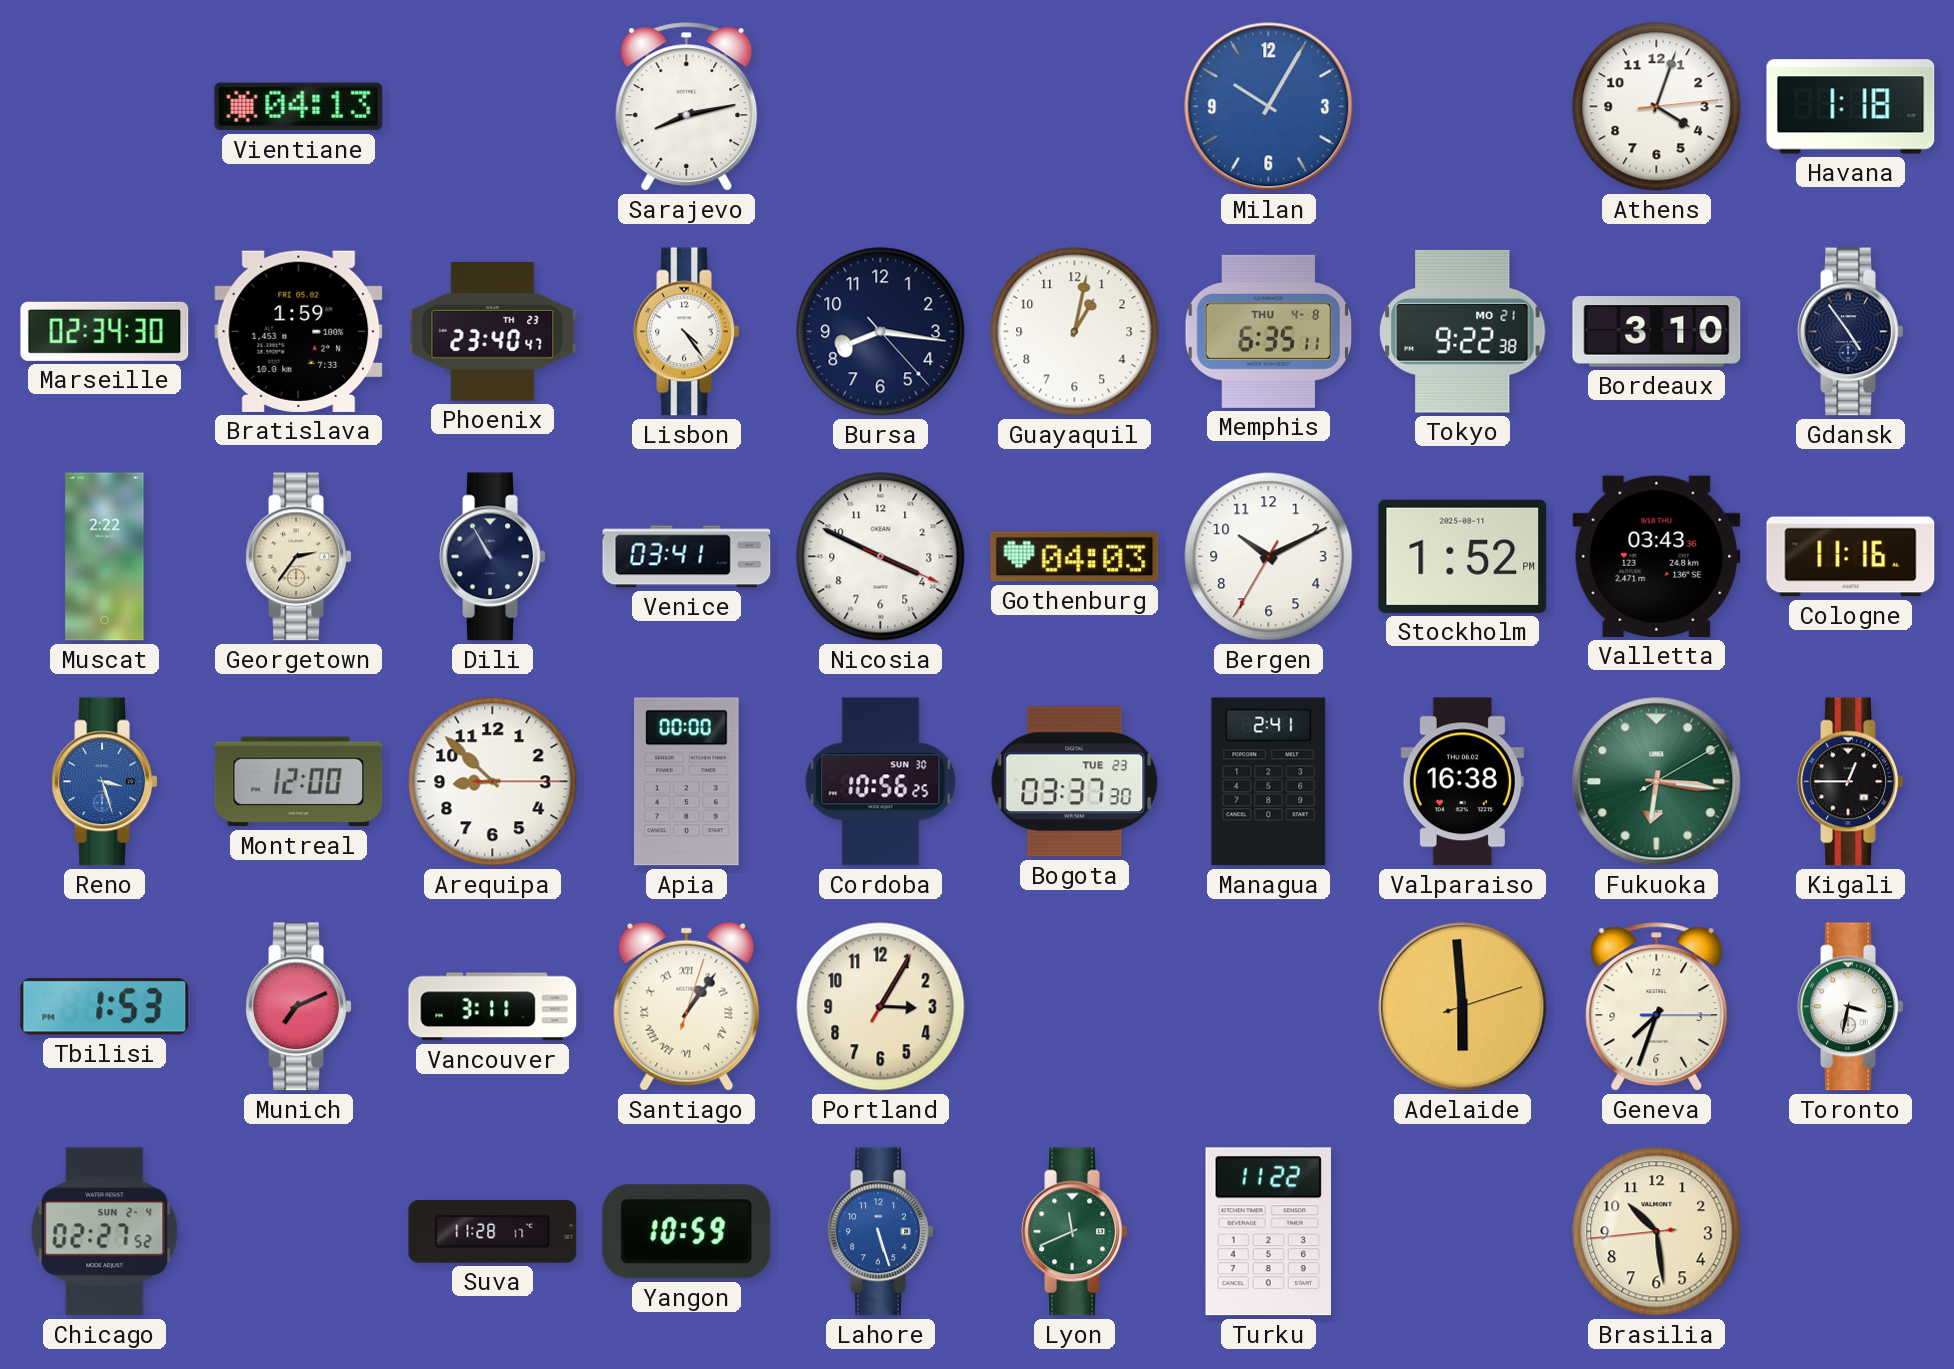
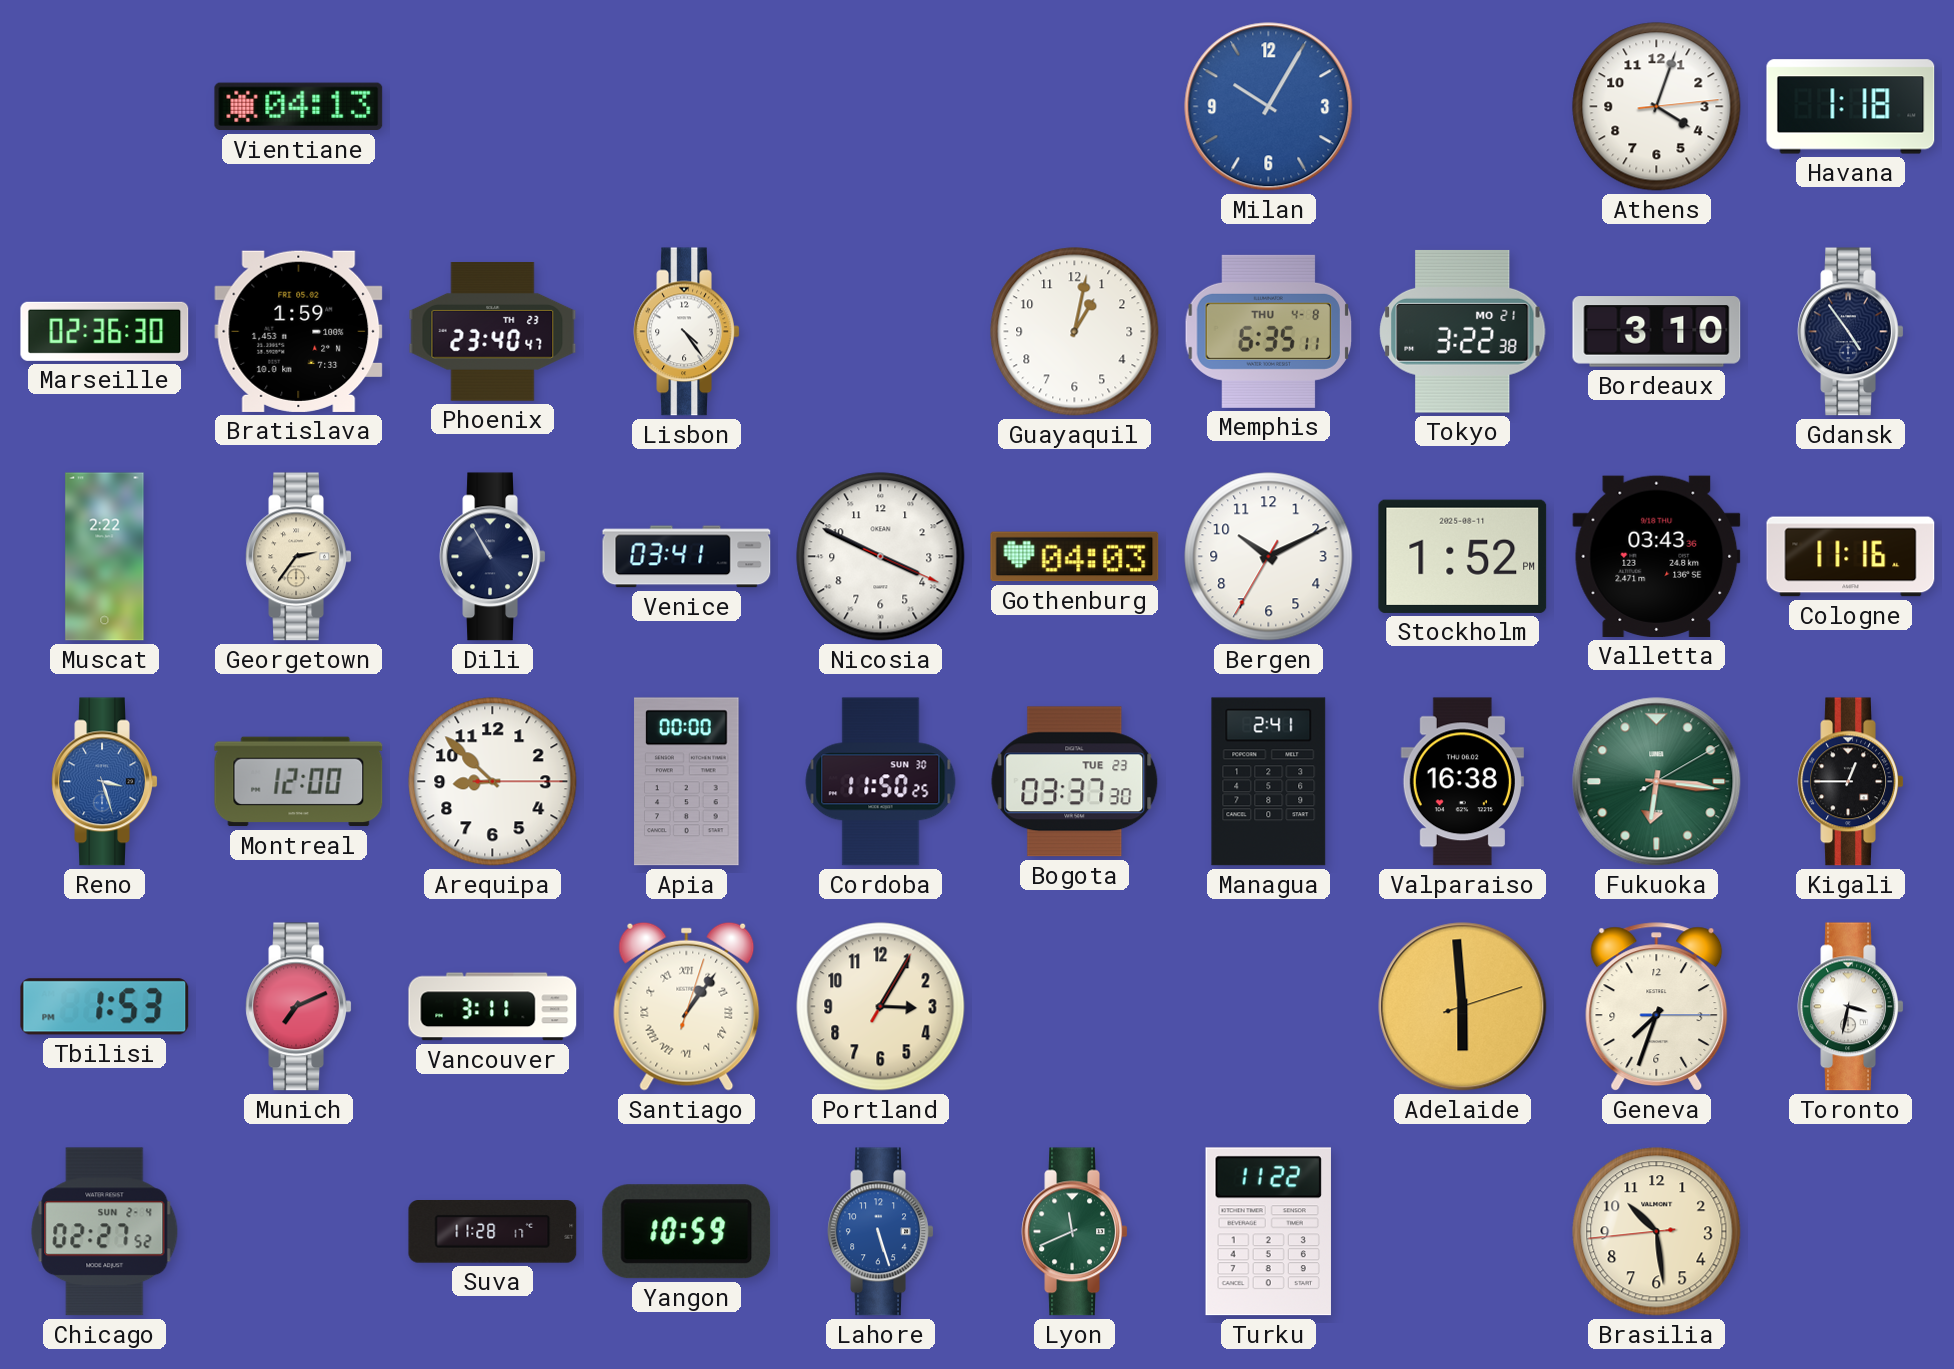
Sarajevo: 8:13 -> none
Marseille: 02:34 -> 02:36
Bursa: 8:16 -> none
Tokyo: 9:22 -> 3:22
Cordoba: 10:56 -> 11:50
